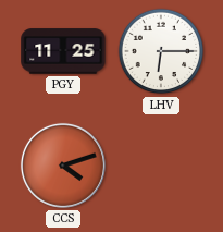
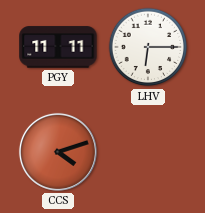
PGY: 11:25 -> 11:11
